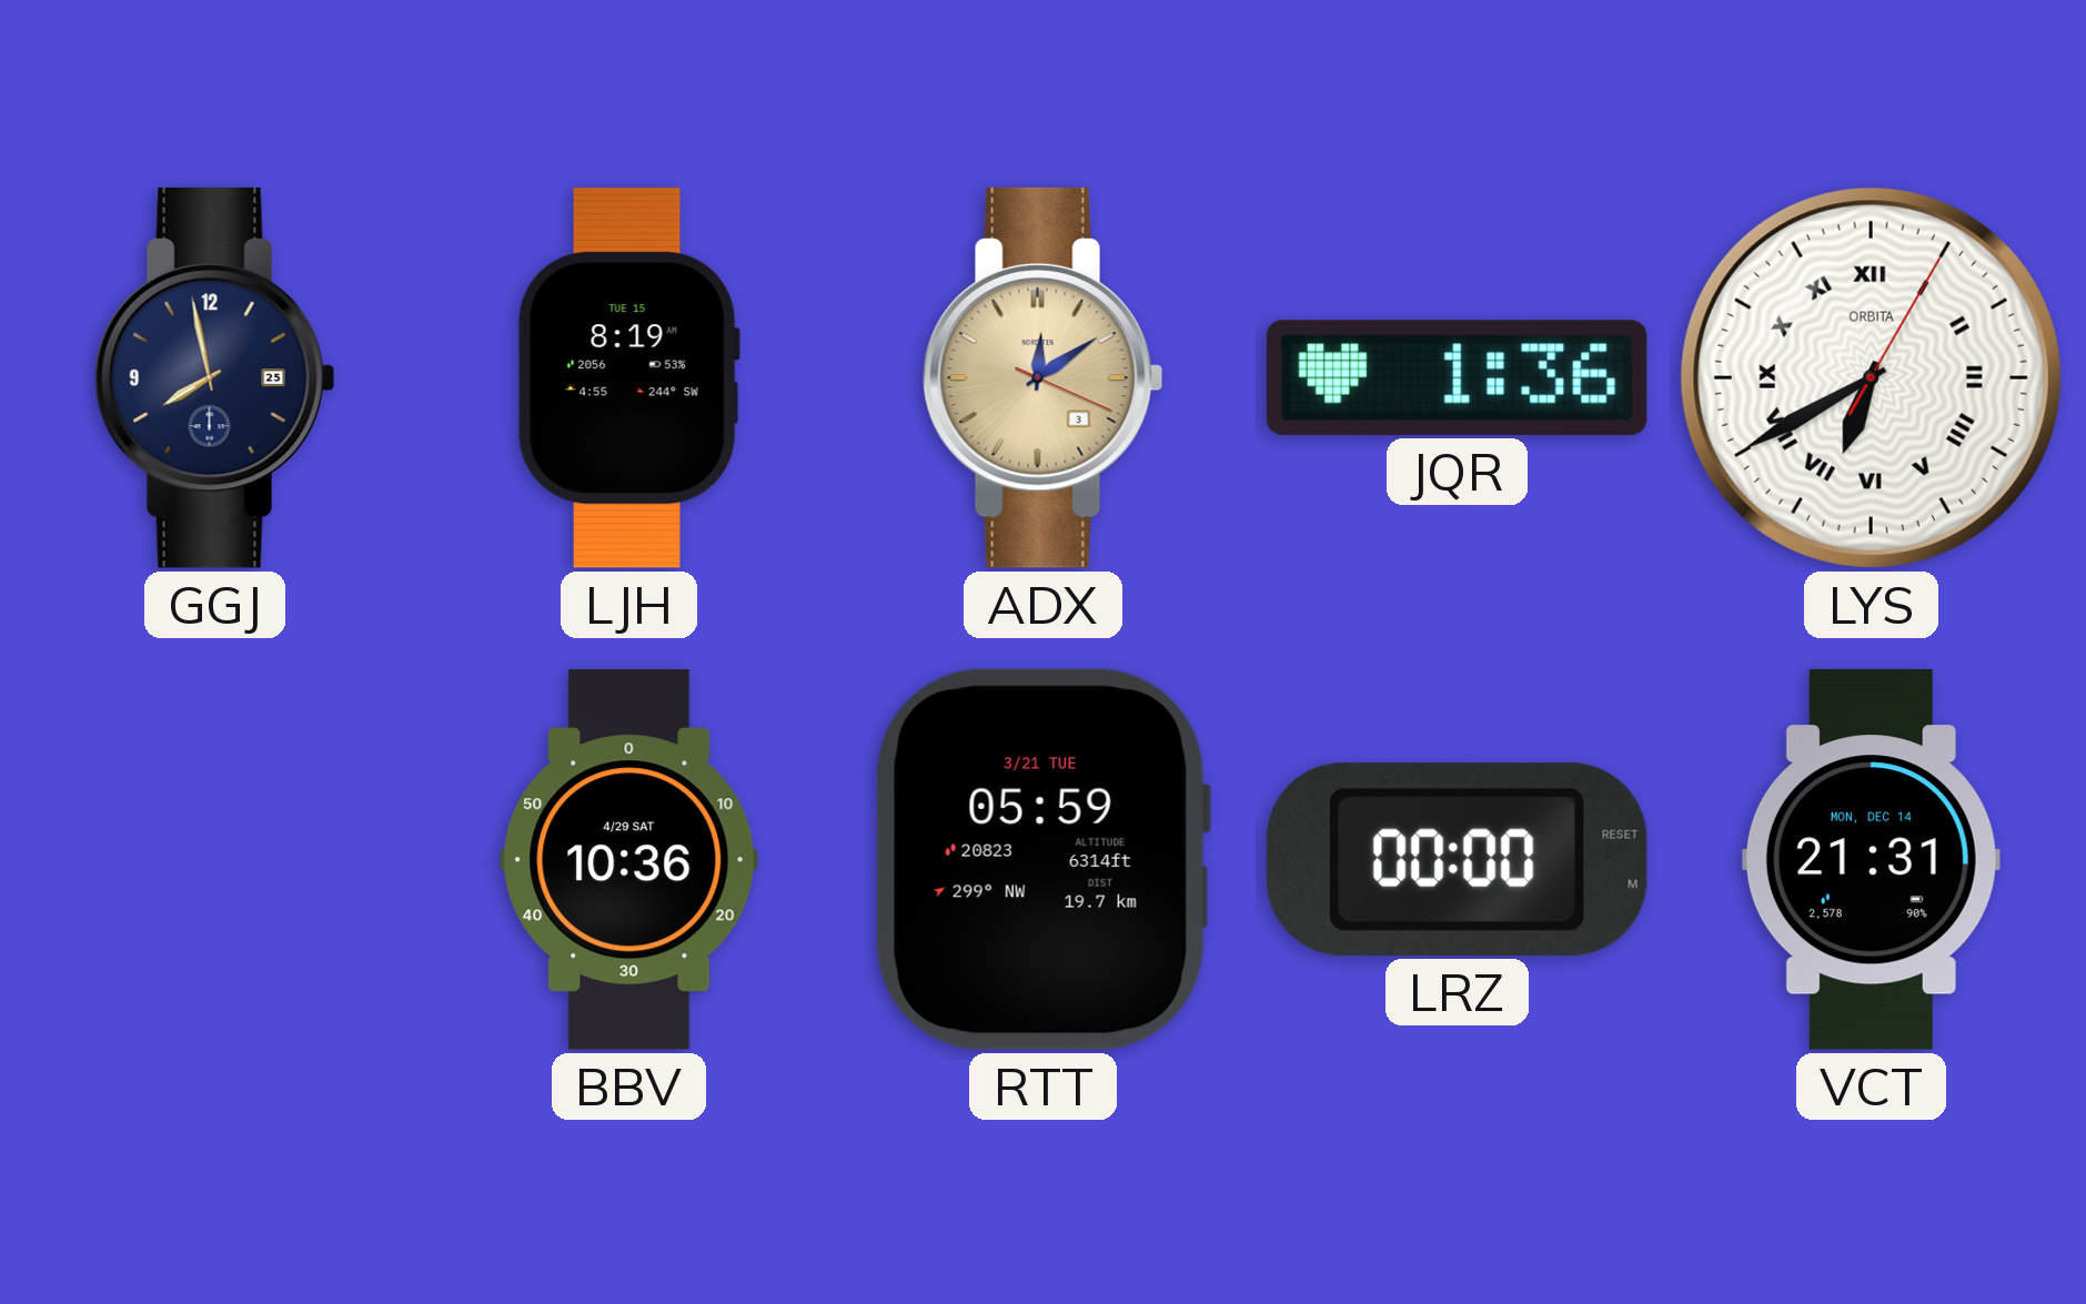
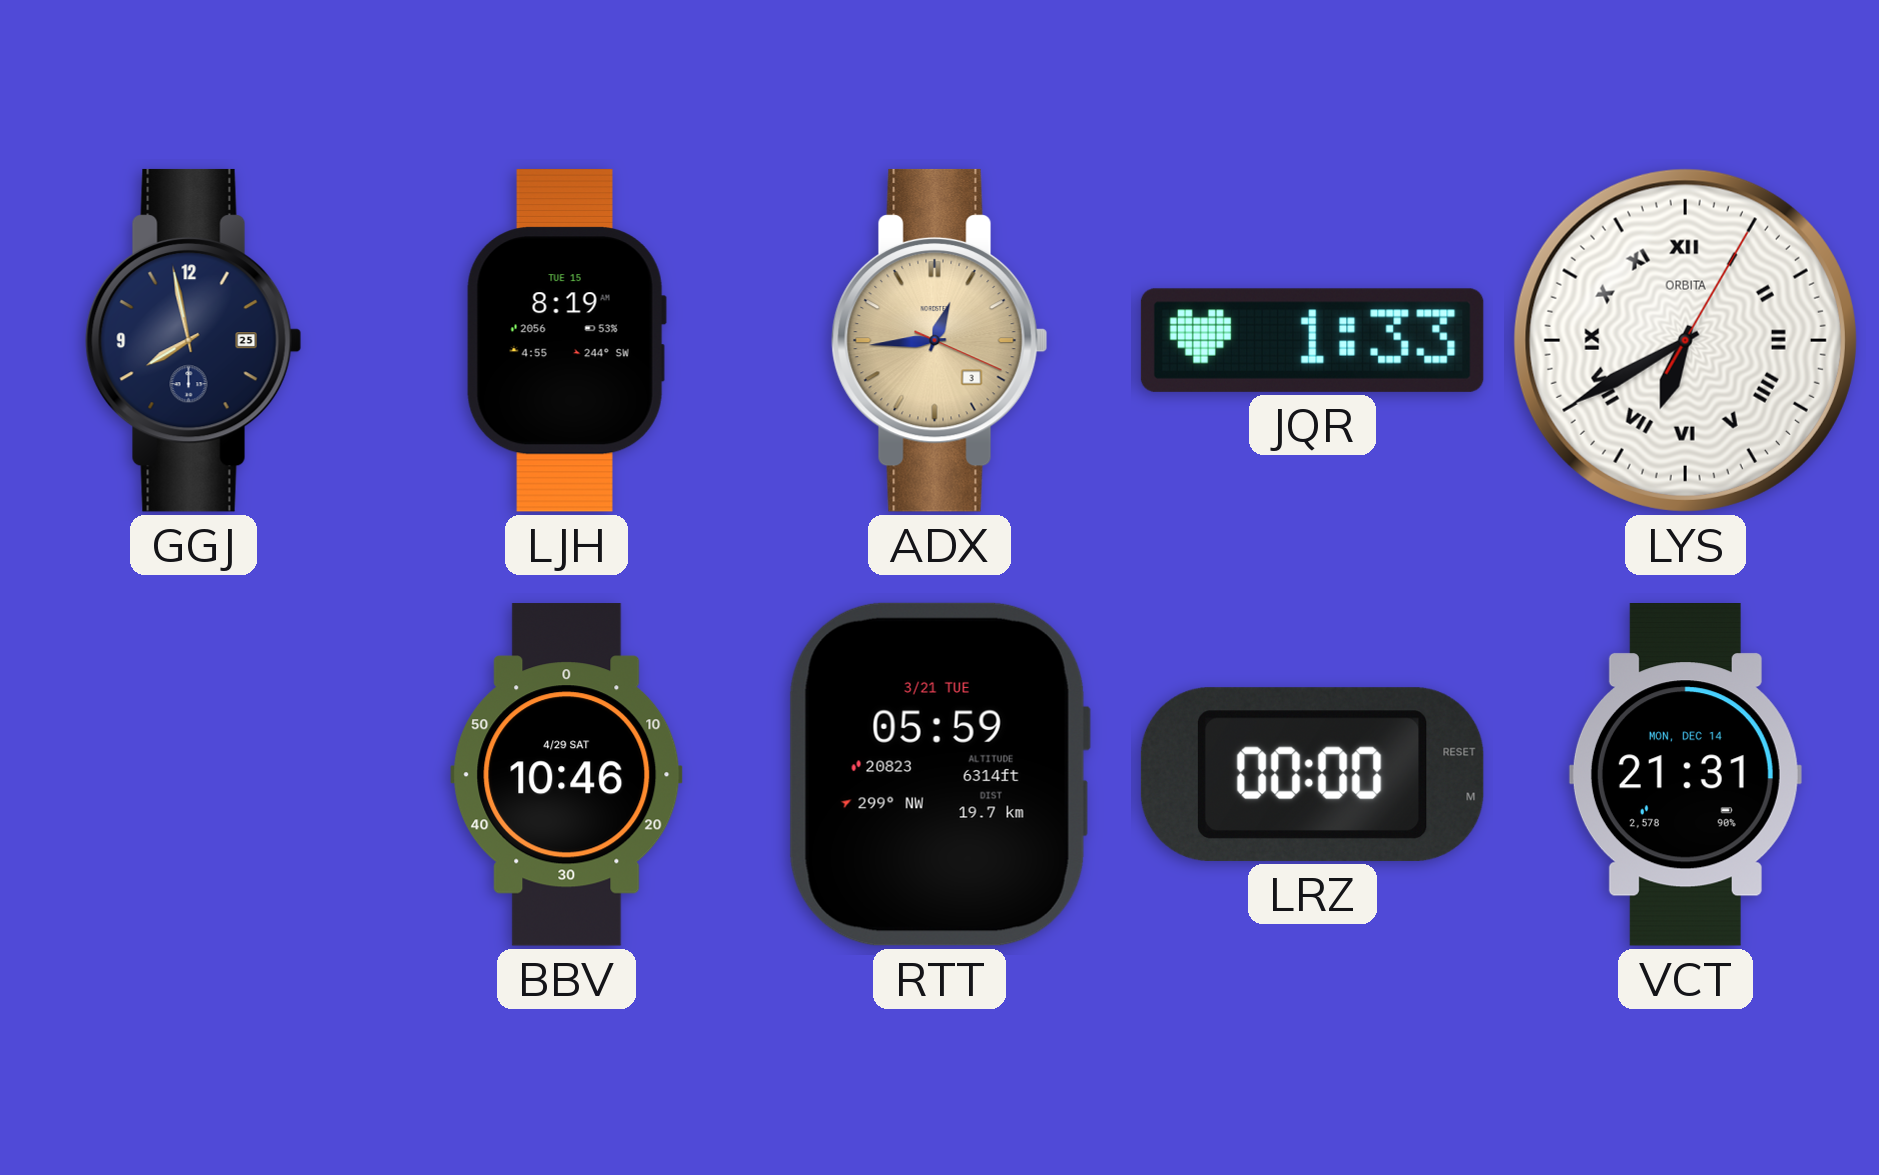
ADX: 12:09 -> 12:44
JQR: 1:36 -> 1:33
BBV: 10:36 -> 10:46
